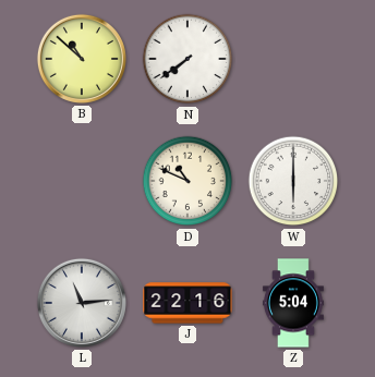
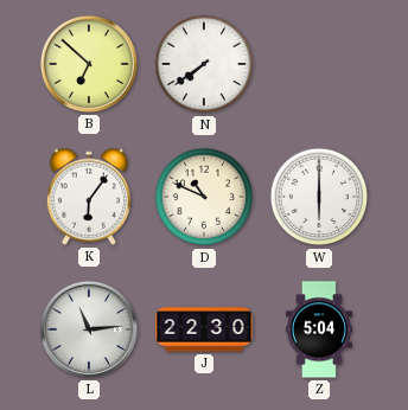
B: 10:52 -> 6:52
K: none -> 6:06
J: 22:16 -> 22:30
